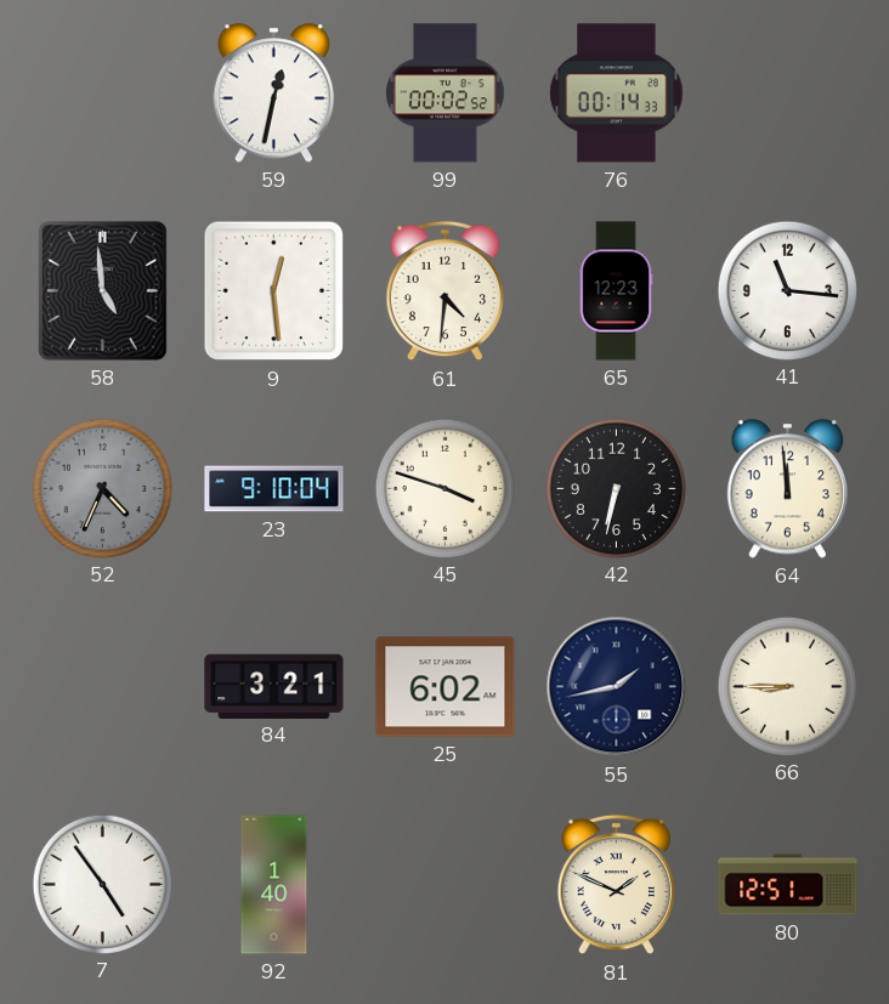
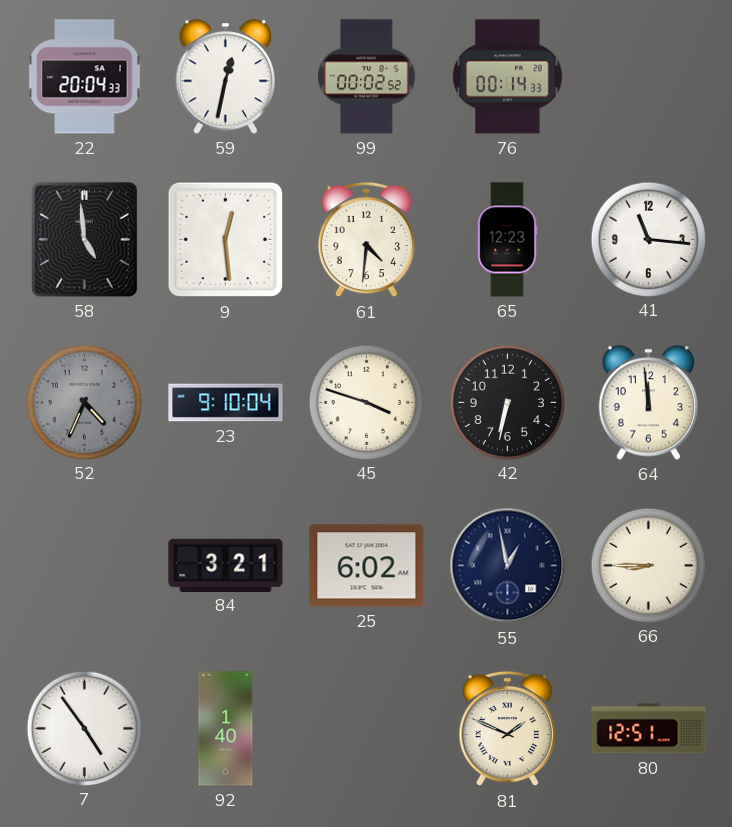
22: none -> 20:04
55: 1:43 -> 12:58
